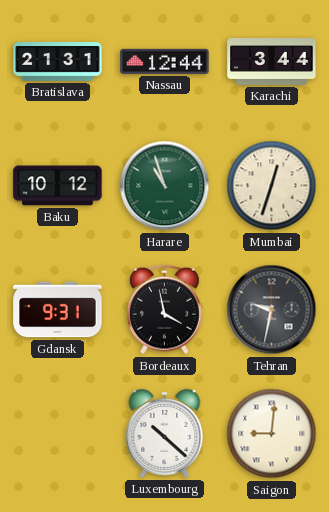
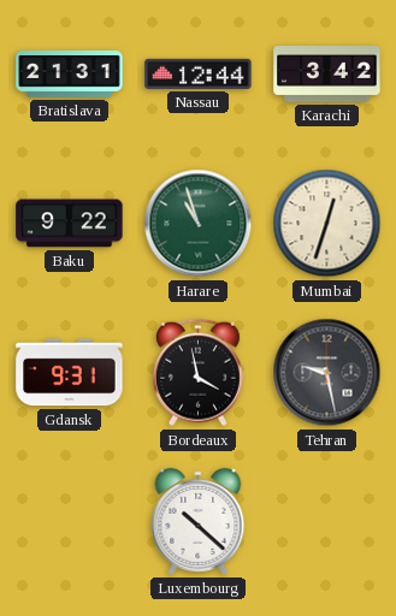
Karachi: 3:44 -> 3:42
Baku: 10:12 -> 9:22
Tehran: 9:32 -> 9:28
Saigon: 9:01 -> none
